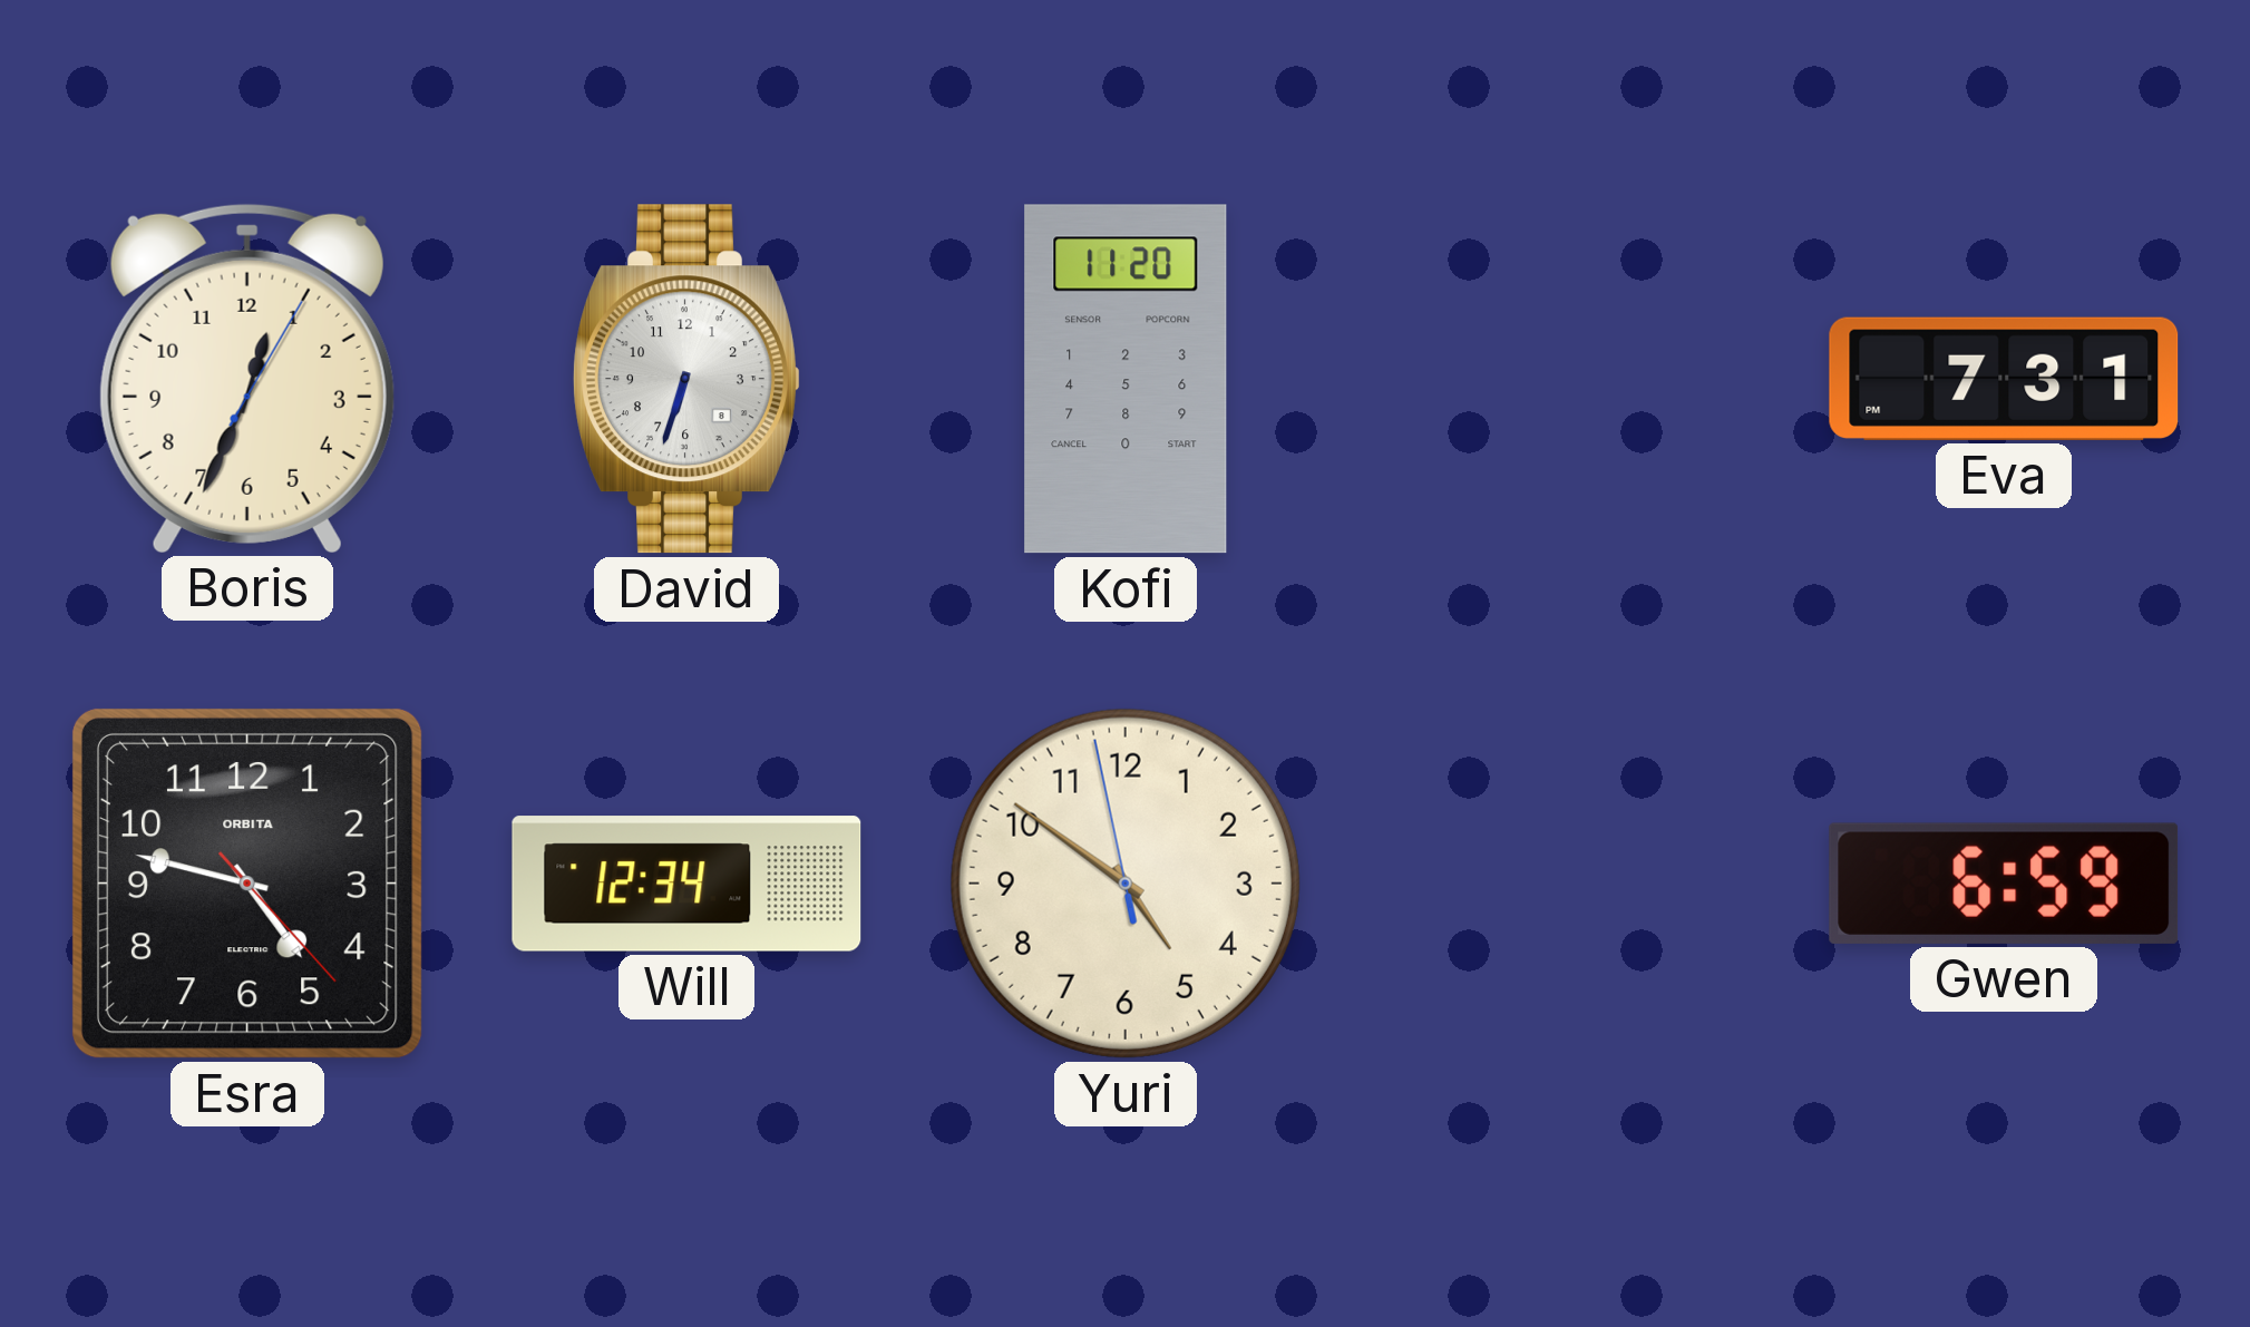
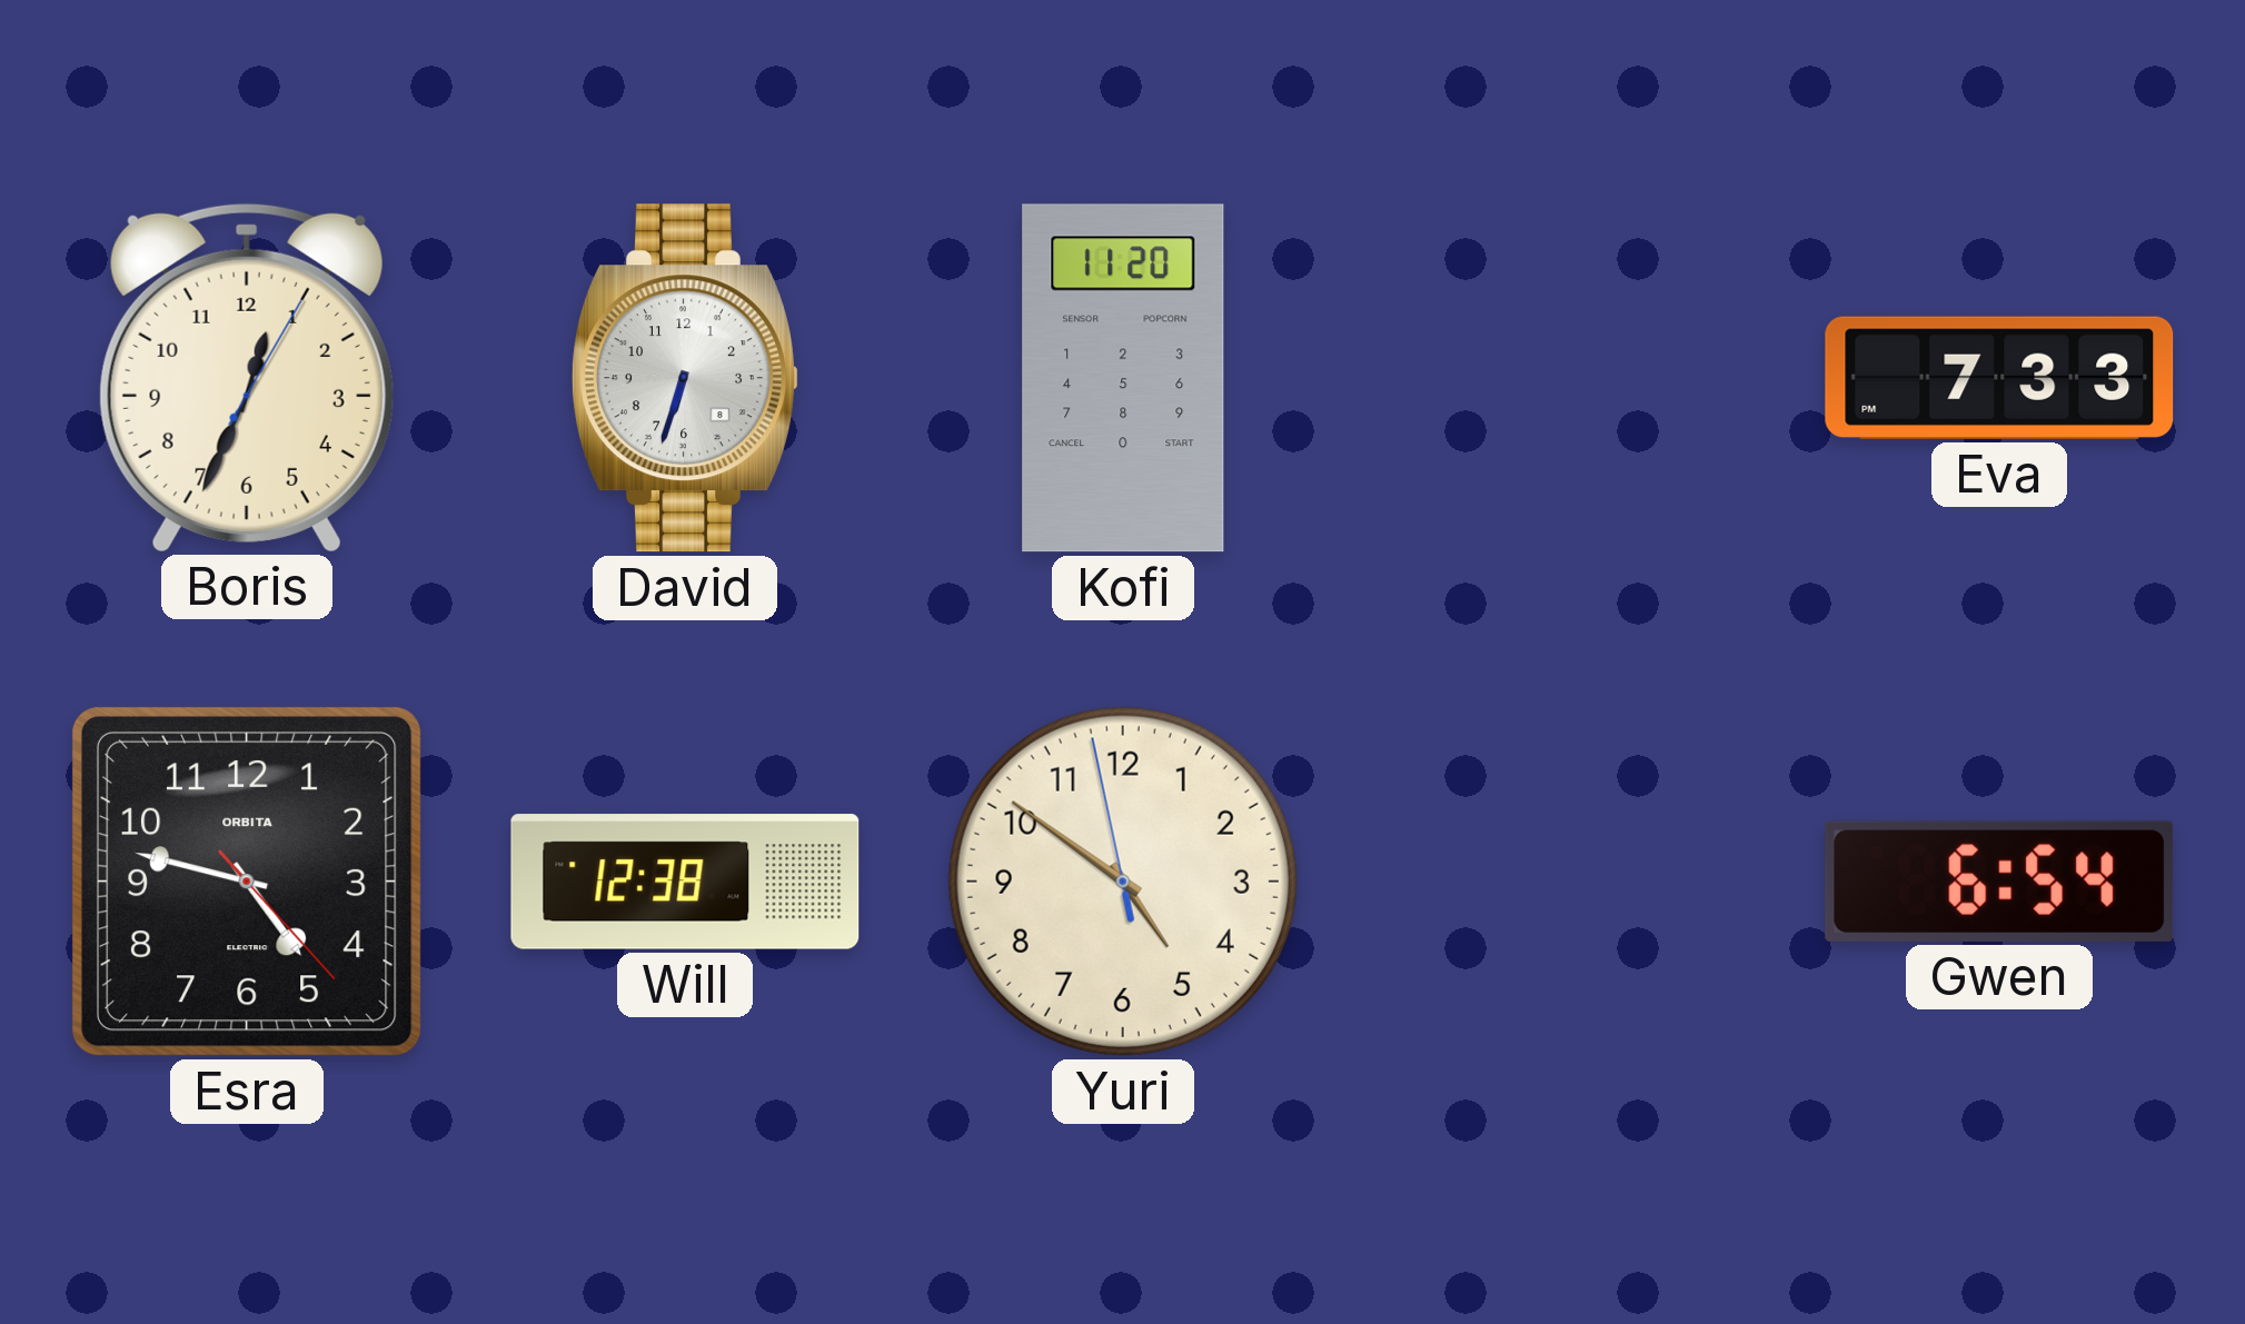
Eva: 7:31 -> 7:33
Will: 12:34 -> 12:38
Gwen: 6:59 -> 6:54
